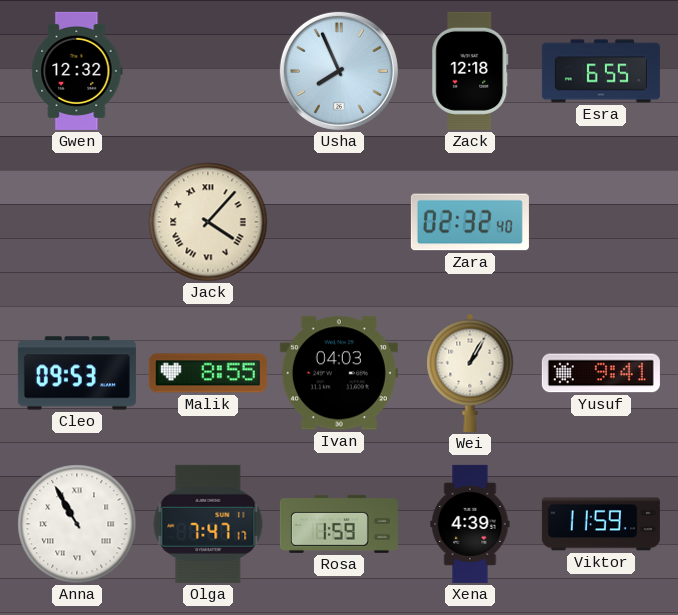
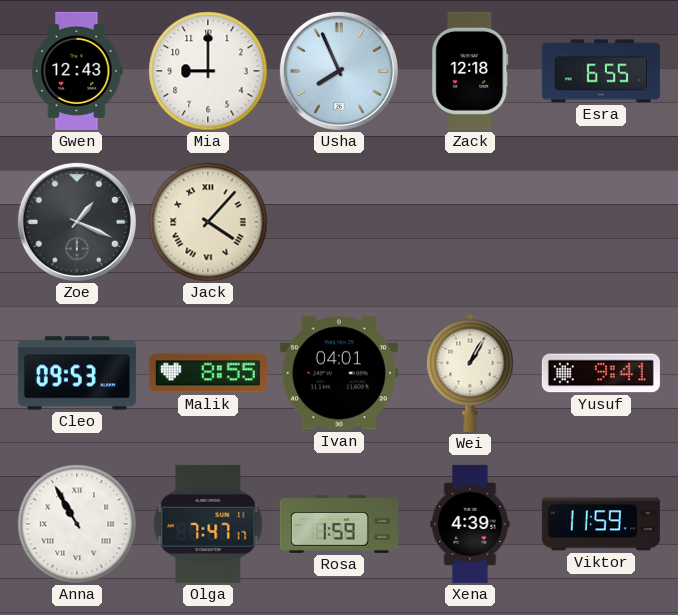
Gwen: 12:32 -> 12:43
Mia: none -> 9:00
Zoe: none -> 1:19
Zara: 02:32 -> none
Ivan: 04:03 -> 04:01
